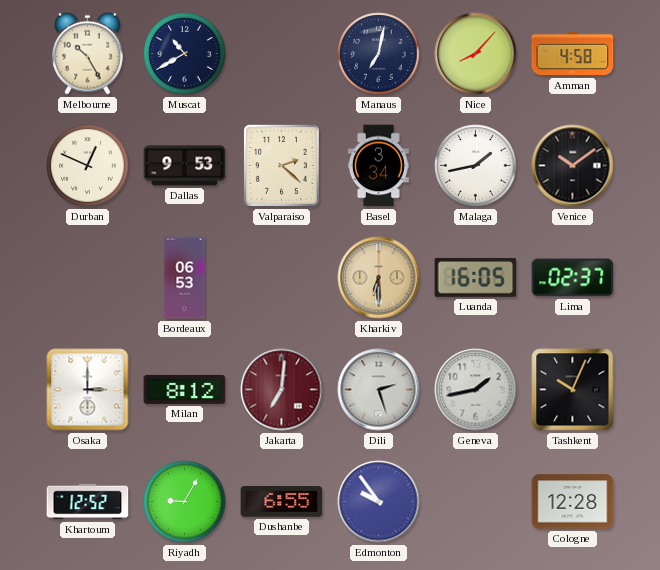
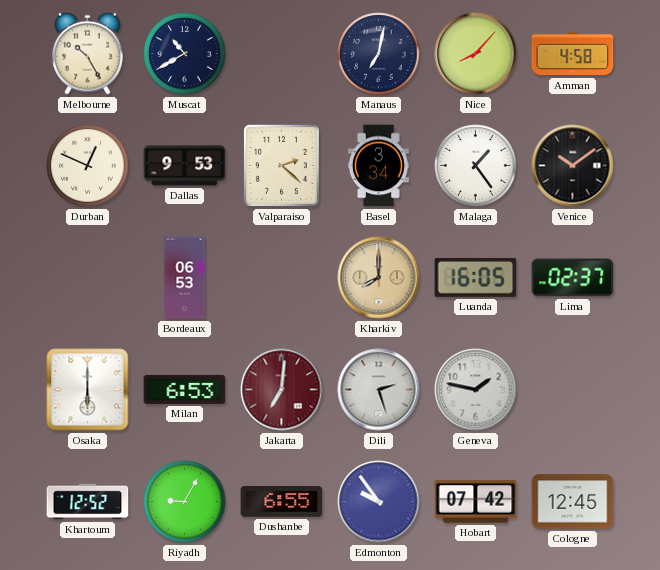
Malaga: 1:43 -> 1:24
Kharkiv: 6:30 -> 8:00
Osaka: 3:00 -> 6:00
Milan: 8:12 -> 6:53
Geneva: 1:43 -> 1:47
Tashkent: 10:04 -> none
Hobart: none -> 07:42
Cologne: 12:28 -> 12:45
